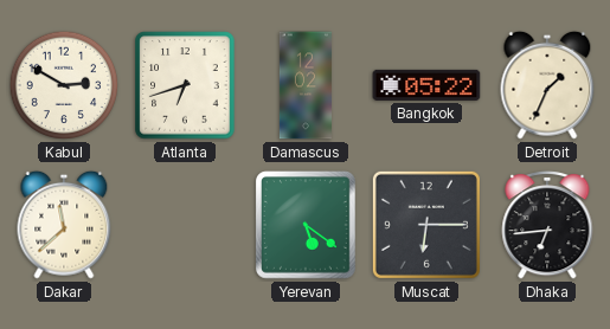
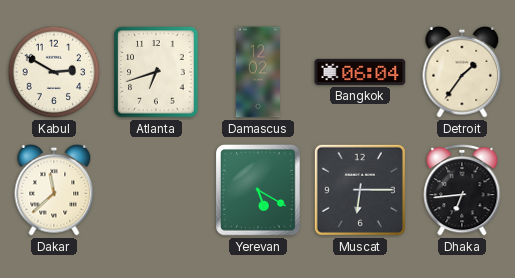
Bangkok: 05:22 -> 06:04
Detroit: 1:34 -> 1:36
Yerevan: 5:21 -> 5:20
